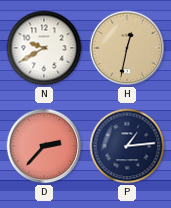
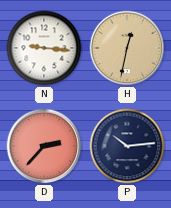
N: 9:40 -> 9:16
P: 1:14 -> 10:14
